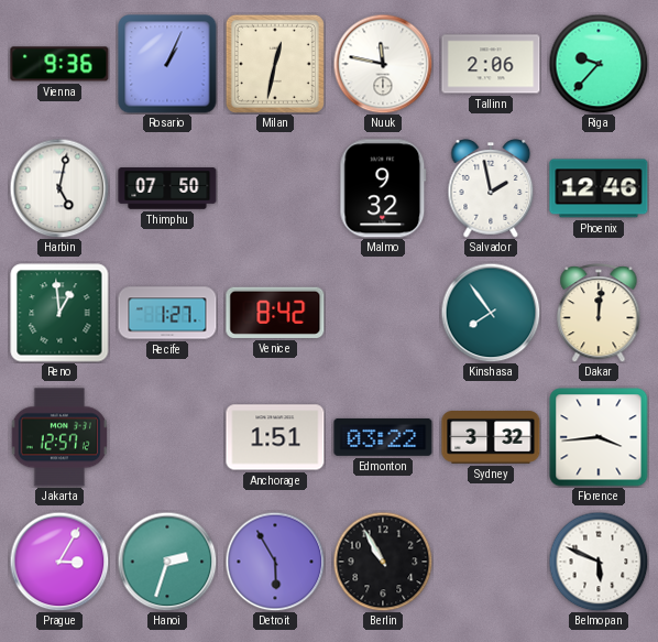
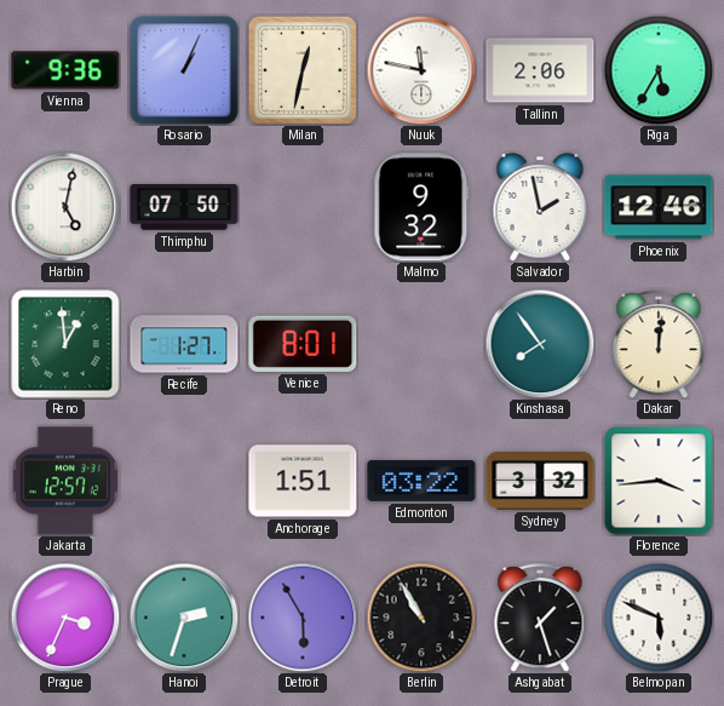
Riga: 9:37 -> 5:35
Venice: 8:42 -> 8:01
Prague: 3:05 -> 3:34
Ashgabat: none -> 1:27
